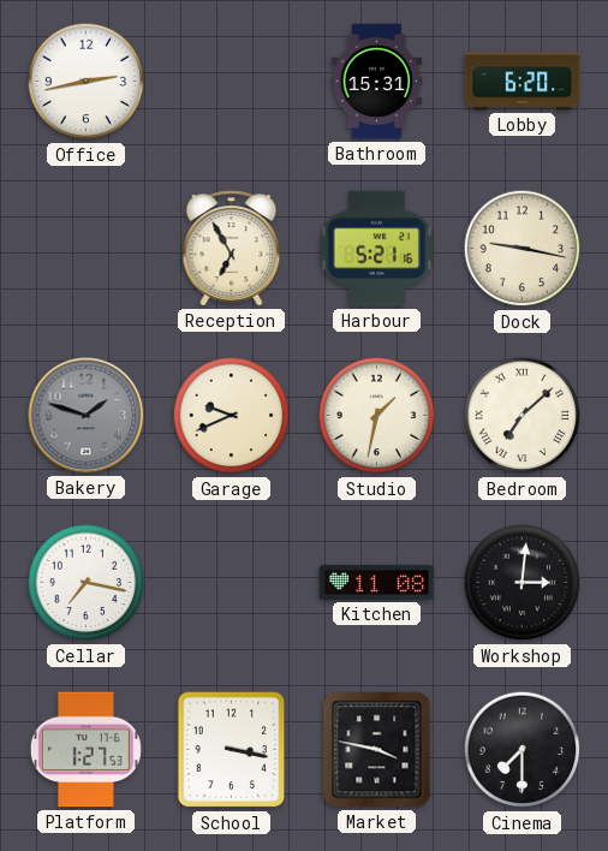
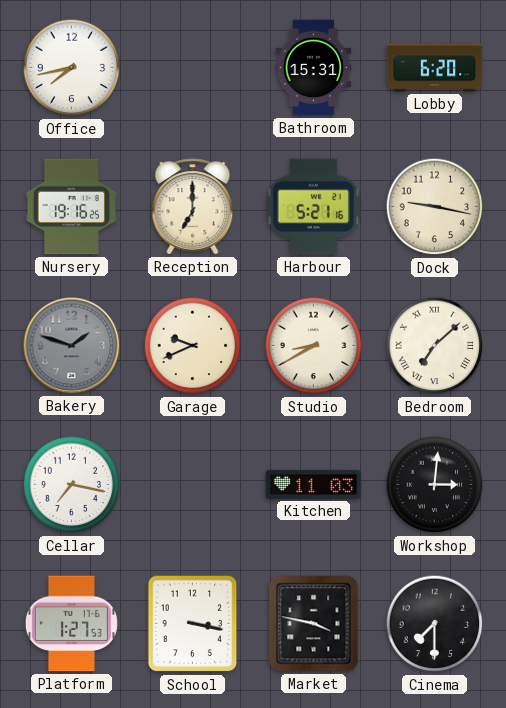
Office: 2:43 -> 7:43
Nursery: none -> 19:16
Reception: 6:55 -> 7:00
Studio: 1:32 -> 8:40
Kitchen: 11:08 -> 11:03
